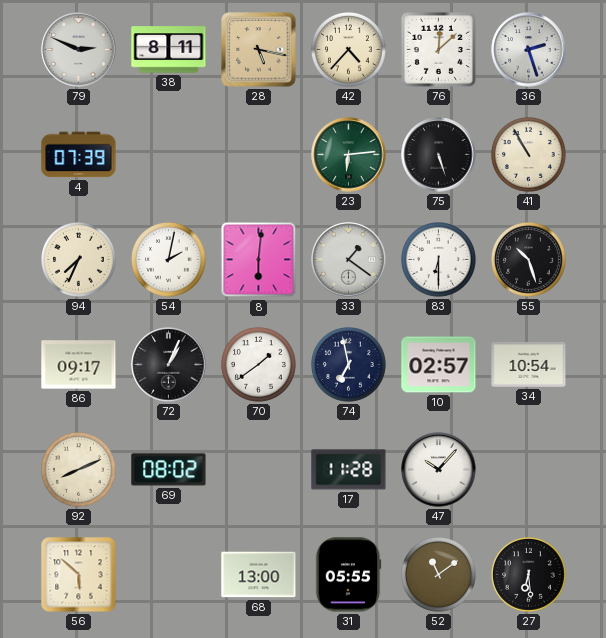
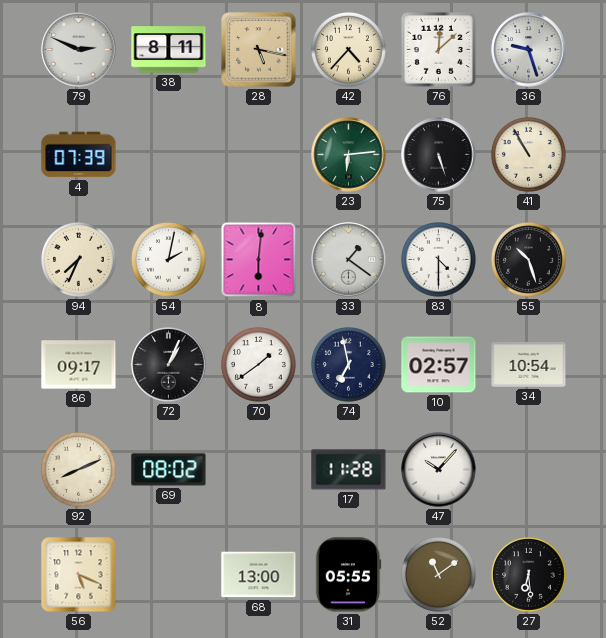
36: 2:27 -> 9:27
83: 6:30 -> 4:30
56: 5:52 -> 5:19
